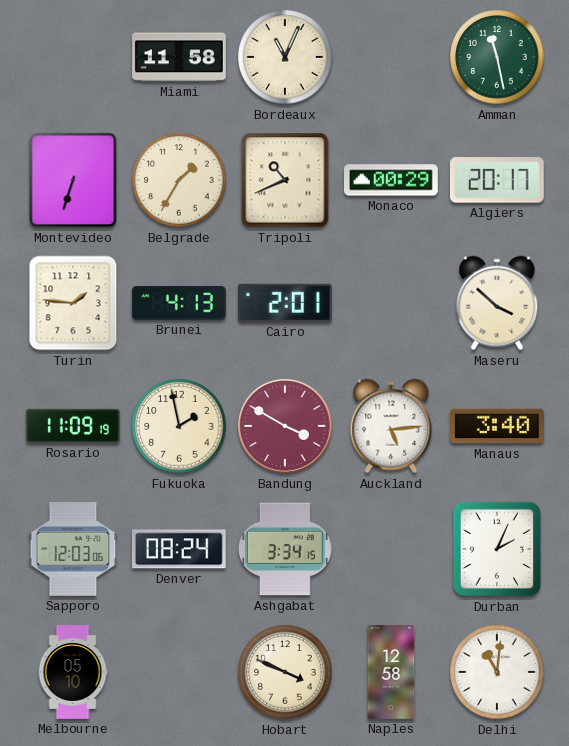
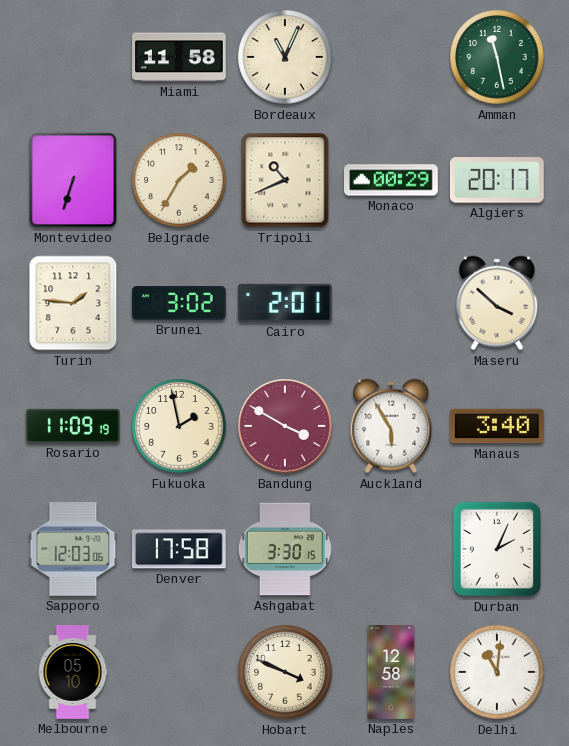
Brunei: 4:13 -> 3:02
Auckland: 5:14 -> 5:55
Denver: 08:24 -> 17:58
Ashgabat: 3:34 -> 3:30
